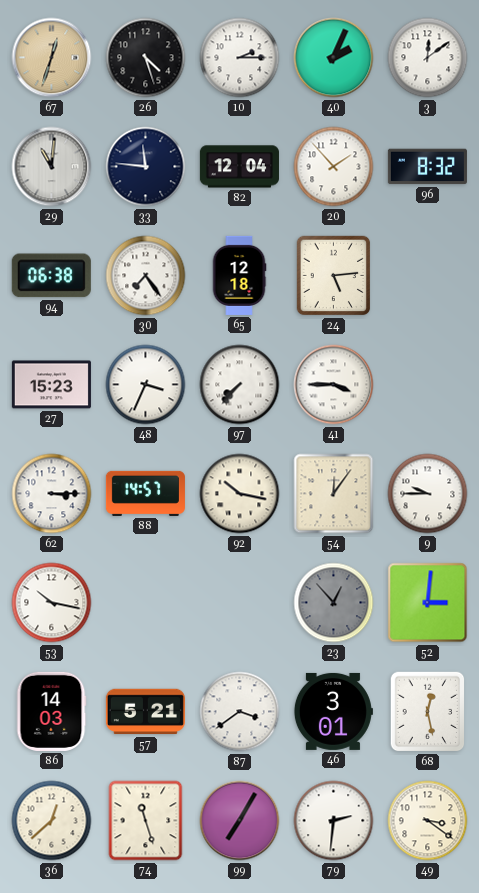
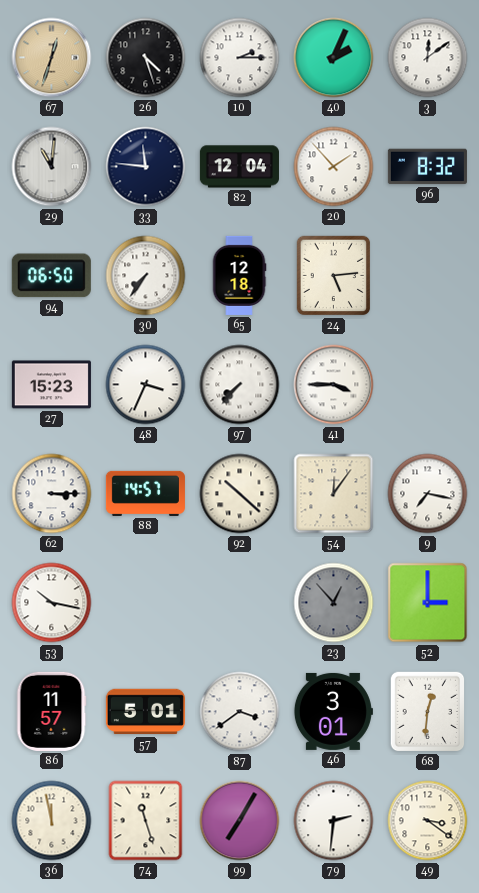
94: 06:38 -> 06:50
30: 7:24 -> 7:36
92: 10:17 -> 10:22
9: 9:45 -> 7:17
52: 3:01 -> 3:00
86: 14:03 -> 11:57
57: 5:21 -> 5:01
68: 12:28 -> 12:31
36: 12:38 -> 11:58
